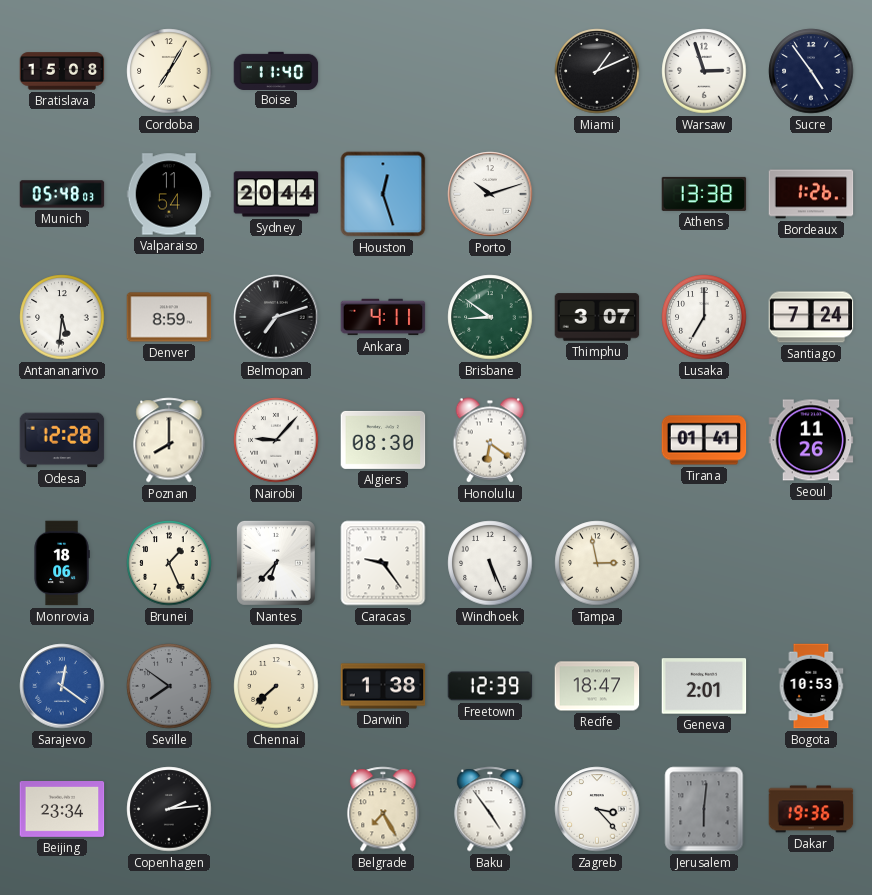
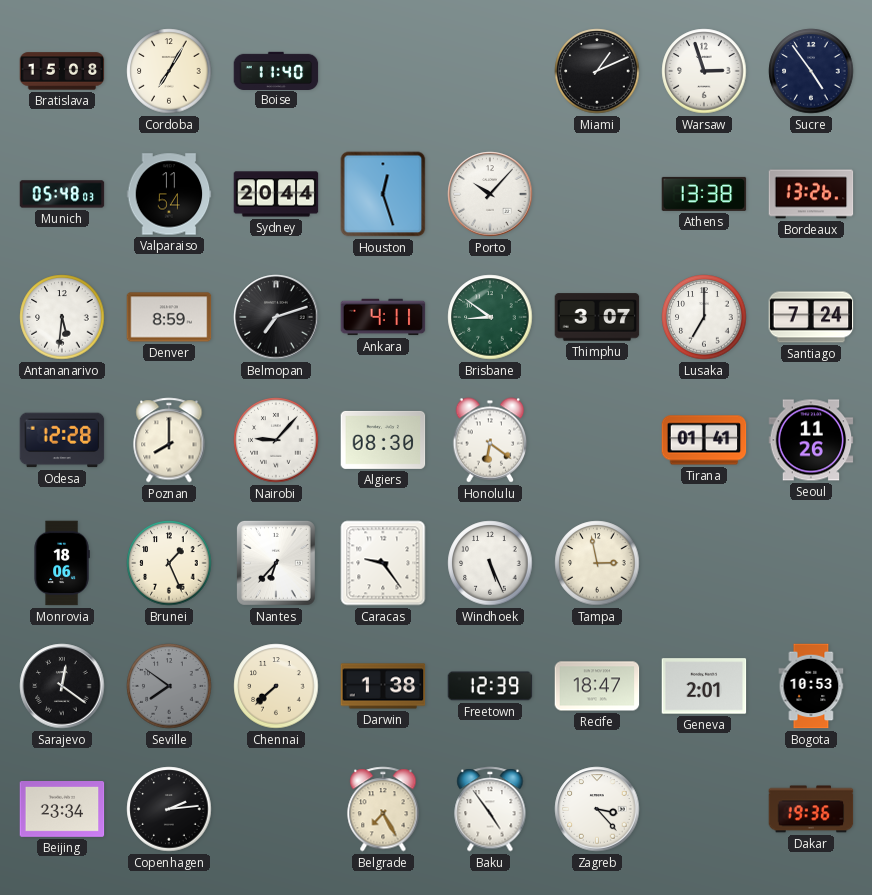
Porto: 10:12 -> 10:07
Bordeaux: 1:26 -> 13:26
Sarajevo dial: blue -> black
Jerusalem: 6:01 -> none
